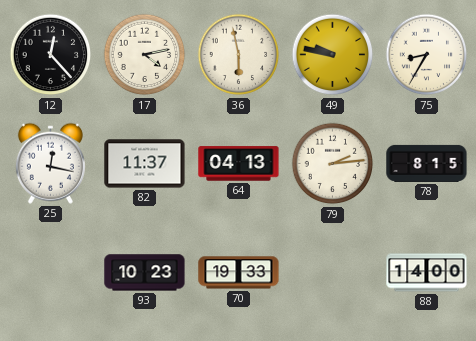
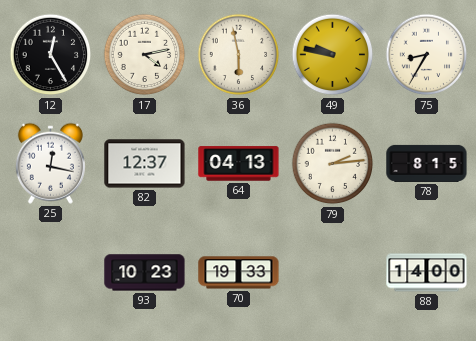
12: 12:23 -> 12:25
82: 11:37 -> 12:37
